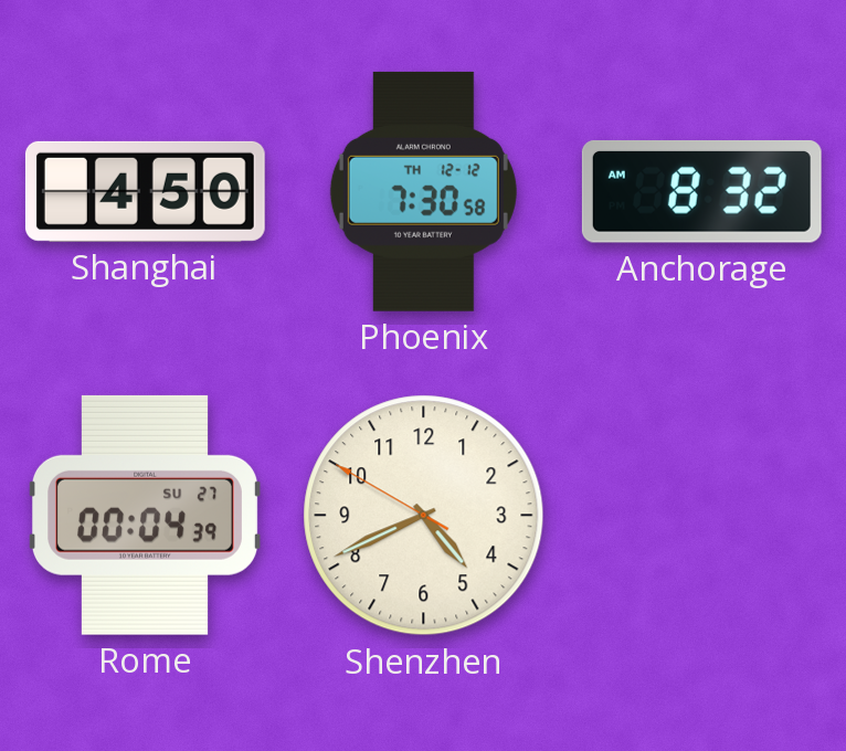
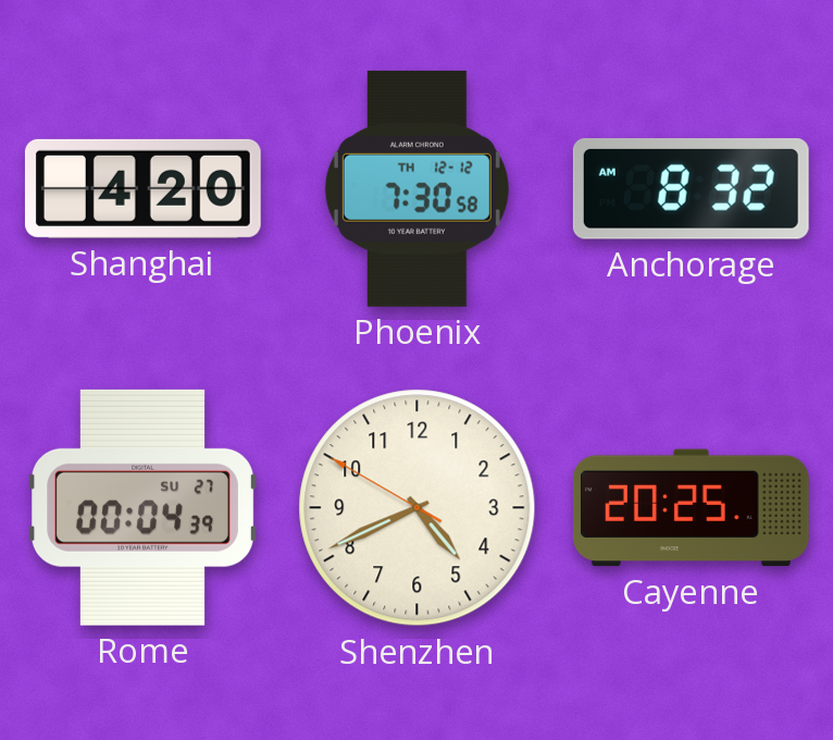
Shanghai: 4:50 -> 4:20
Cayenne: none -> 20:25
